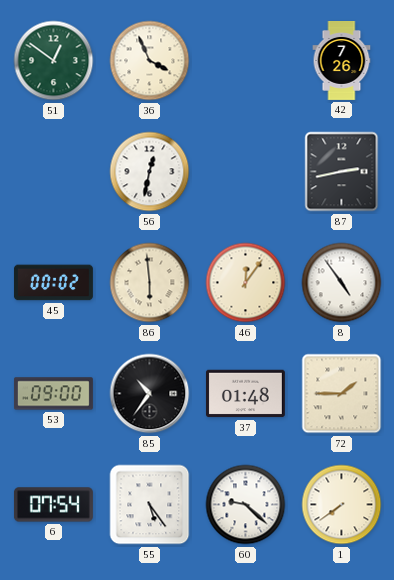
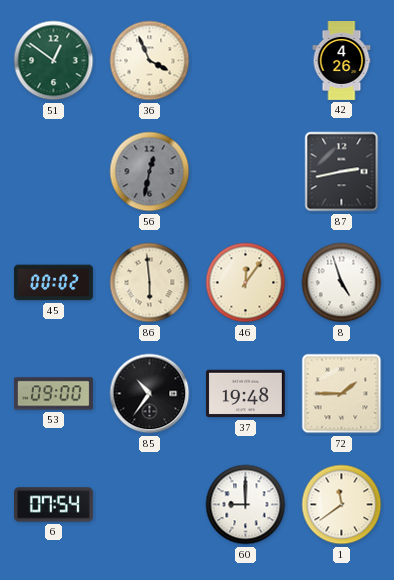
42: 7:26 -> 4:26
56 dial: white -> grey
8: 4:54 -> 4:57
37: 01:48 -> 19:48
55: 5:24 -> none
60: 9:22 -> 9:00
1: 7:39 -> 11:39
